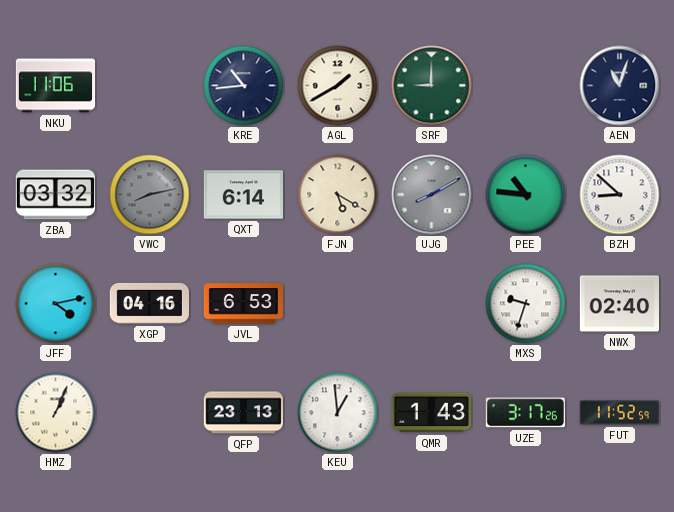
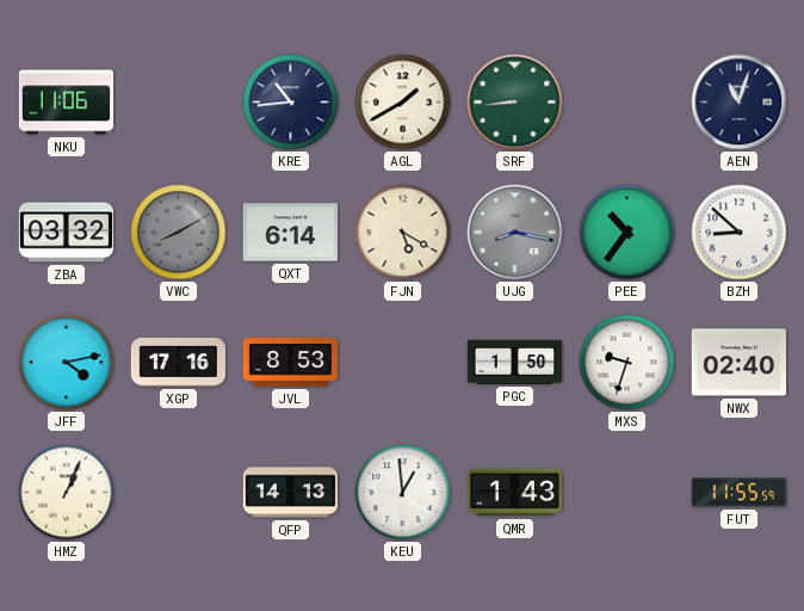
SRF: 9:00 -> 8:44
VWC: 8:13 -> 8:10
UJG: 8:10 -> 8:17
PEE: 10:46 -> 10:36
XGP: 04:16 -> 17:16
JVL: 6:53 -> 8:53
PGC: none -> 1:50
QFP: 23:13 -> 14:13
UZE: 3:17 -> none
FUT: 11:52 -> 11:55
